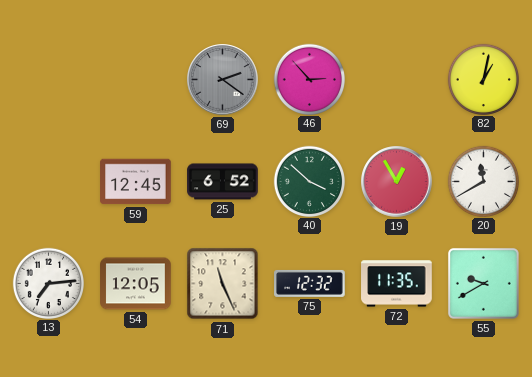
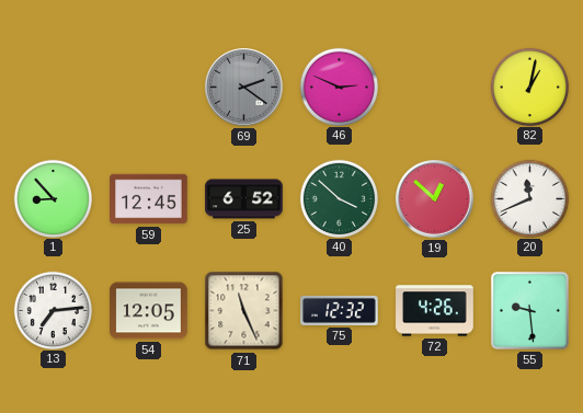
46: 2:53 -> 2:49
1: none -> 8:53
19: 12:55 -> 12:52
20: 11:40 -> 11:41
72: 11:35 -> 4:26
55: 9:40 -> 9:29
